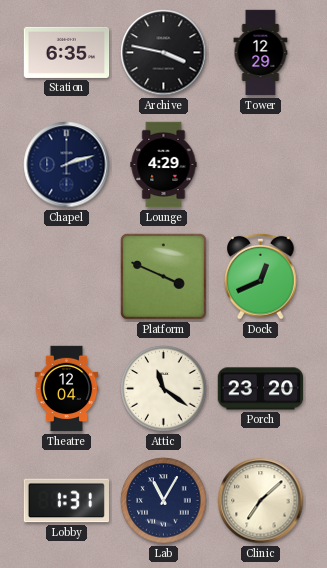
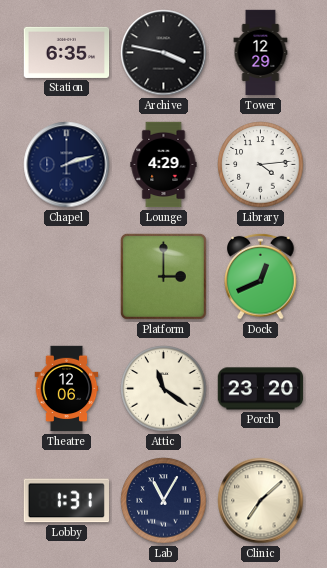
Library: none -> 4:14
Platform: 3:49 -> 3:00
Theatre: 12:04 -> 12:06
